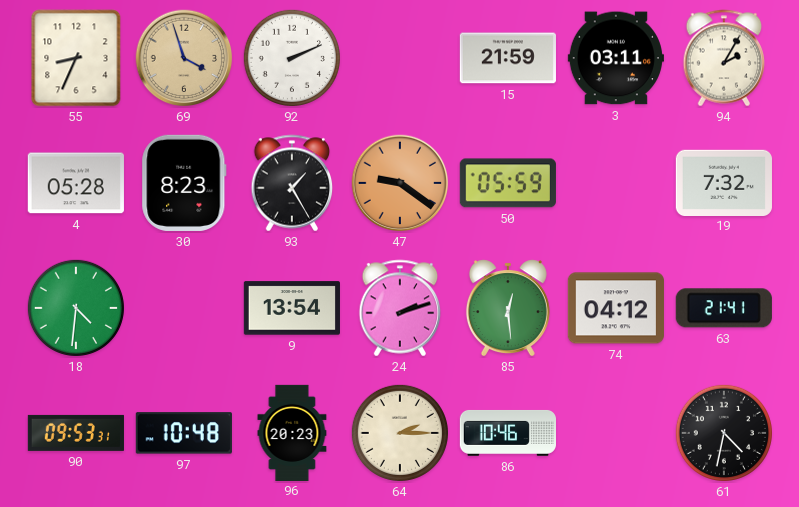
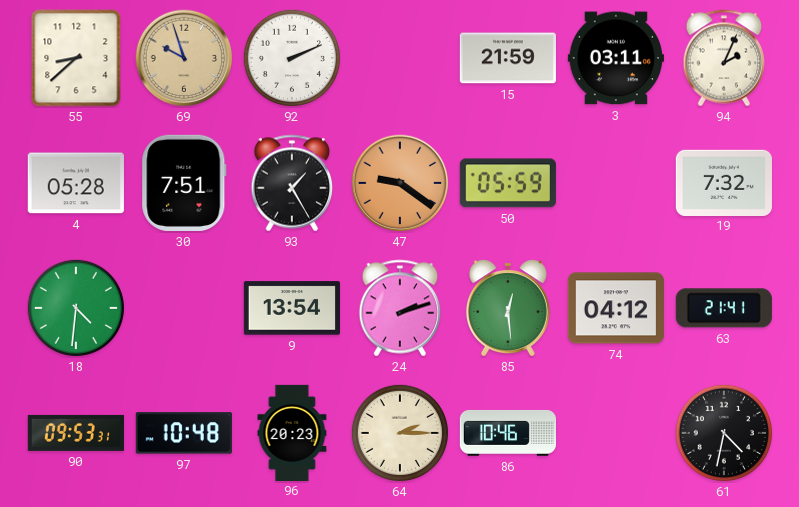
55: 8:34 -> 8:38
69: 3:57 -> 9:57
94: 2:05 -> 2:04
30: 8:23 -> 7:51
